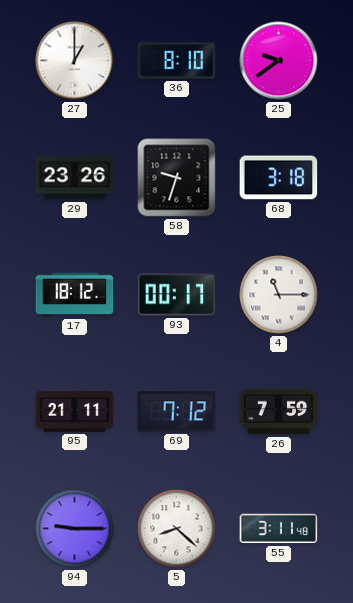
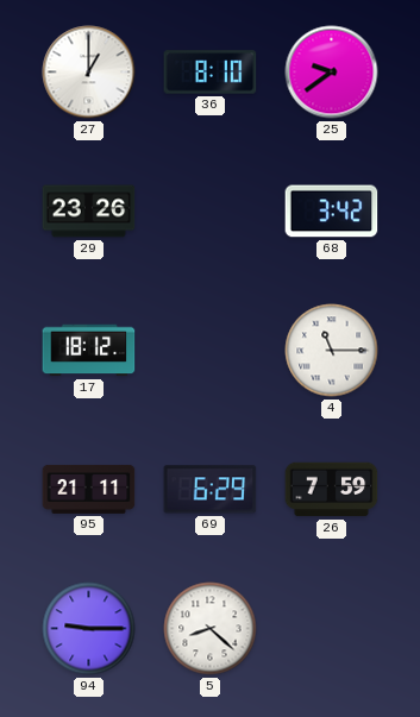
58: 9:33 -> none
68: 3:18 -> 3:42
93: 00:17 -> none
69: 7:12 -> 6:29
55: 3:11 -> none
